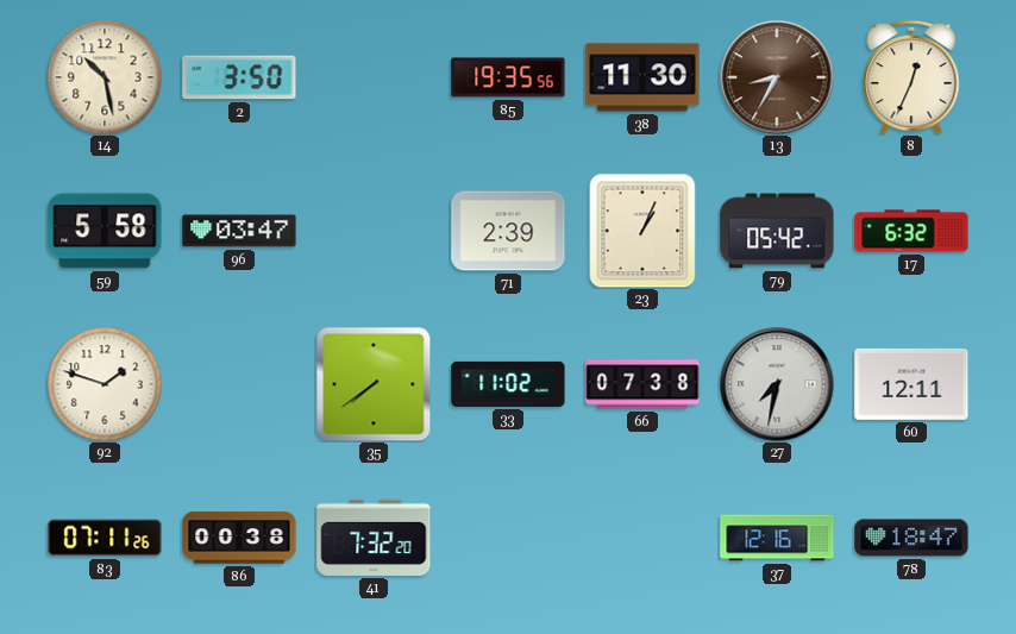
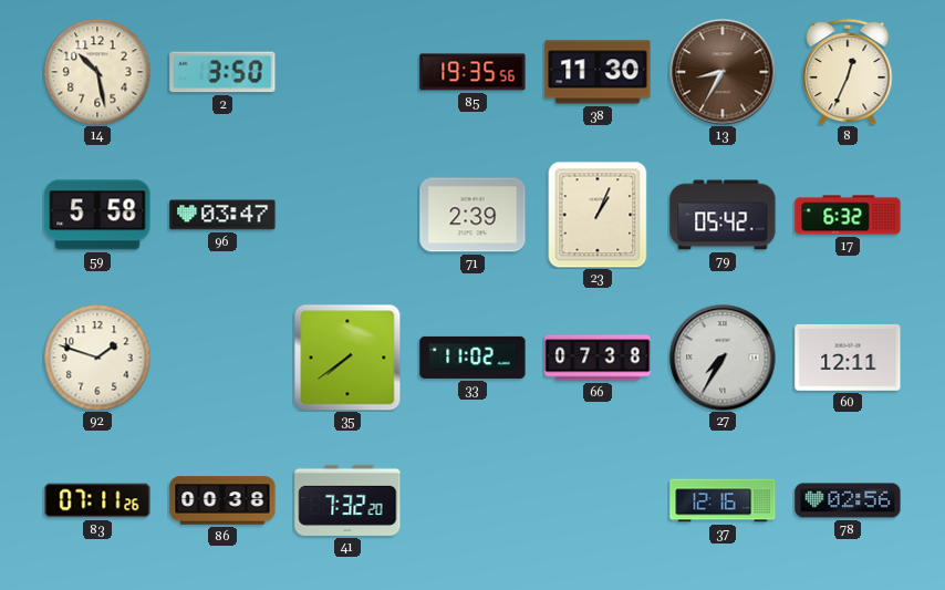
27: 7:32 -> 7:35
78: 18:47 -> 02:56
